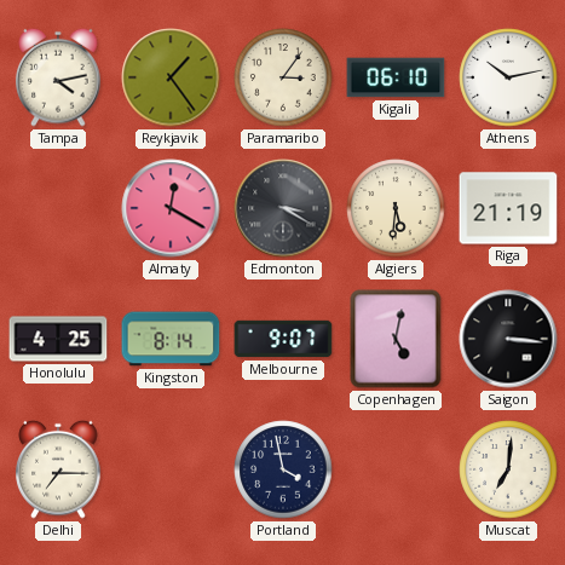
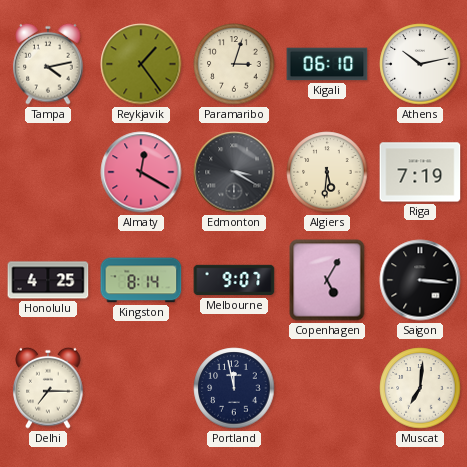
Paramaribo: 3:06 -> 3:03
Riga: 21:19 -> 7:19
Copenhagen: 5:02 -> 5:05
Portland: 3:58 -> 11:58
